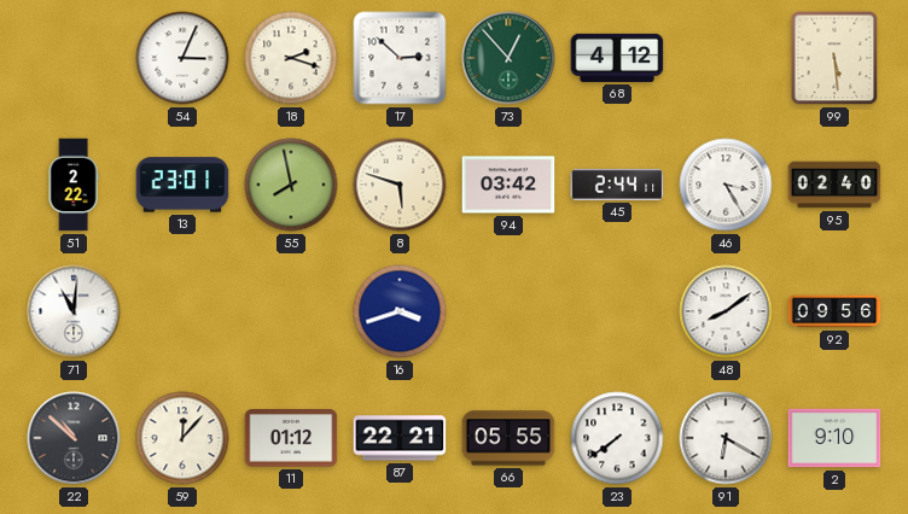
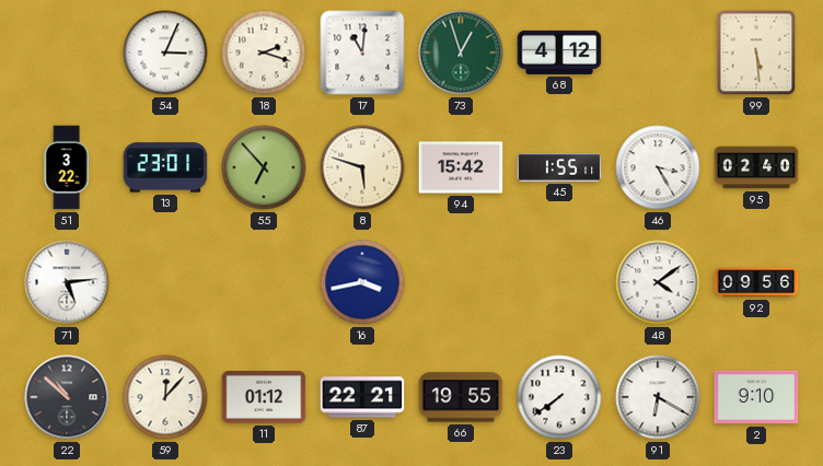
17: 2:52 -> 11:01
73: 12:53 -> 12:57
51: 2:22 -> 3:22
55: 7:58 -> 6:53
94: 03:42 -> 15:42
45: 2:44 -> 1:55
71: 11:01 -> 5:14
16: 3:42 -> 3:43
48: 8:09 -> 4:09
66: 05:55 -> 19:55
